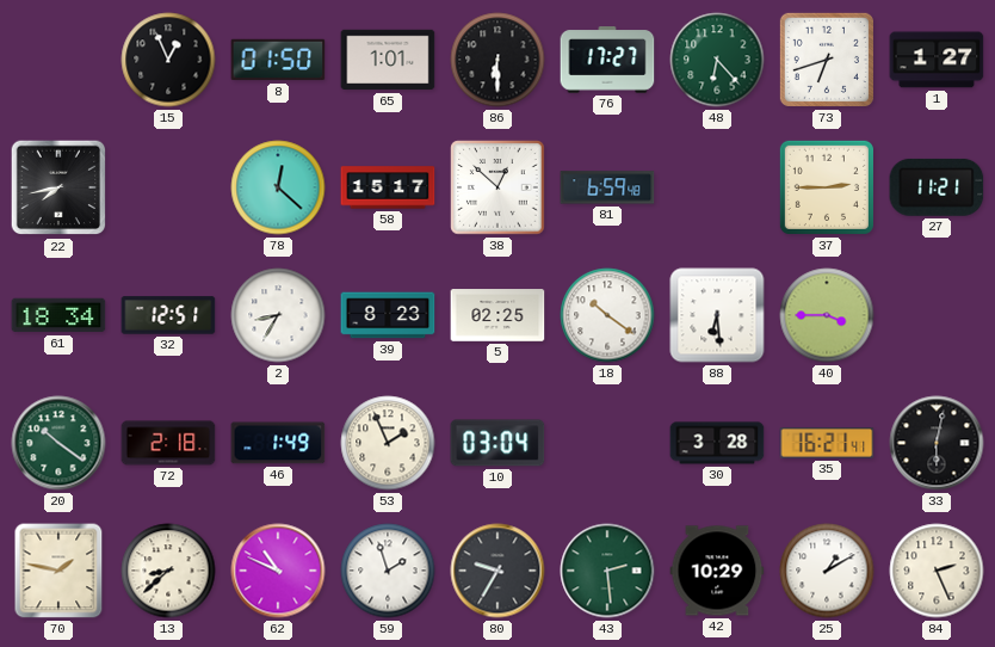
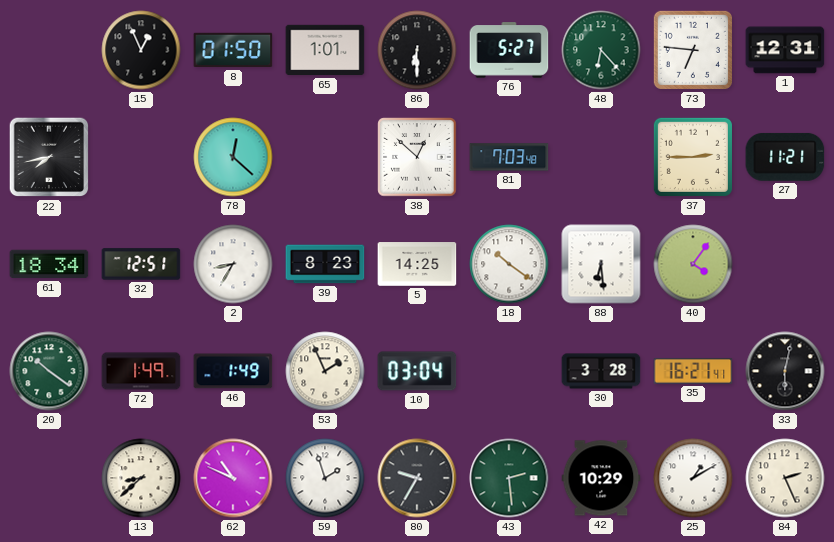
76: 17:27 -> 5:27
73: 6:42 -> 6:46
1: 1:27 -> 12:31
58: 15:17 -> none
81: 6:59 -> 7:03
5: 02:25 -> 14:25
40: 3:45 -> 4:06
72: 2:18 -> 1:49
70: 1:47 -> none
